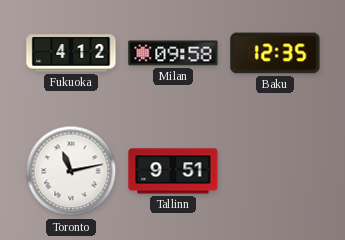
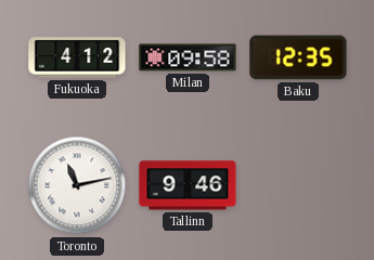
Tallinn: 9:51 -> 9:46
